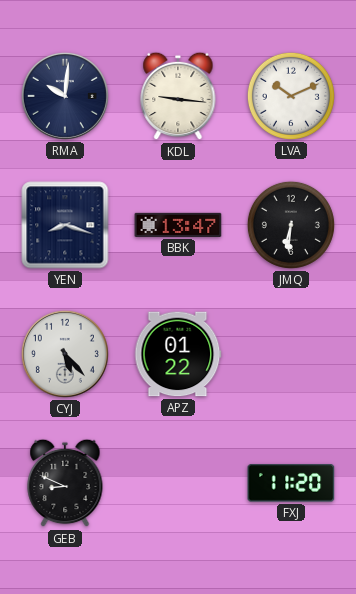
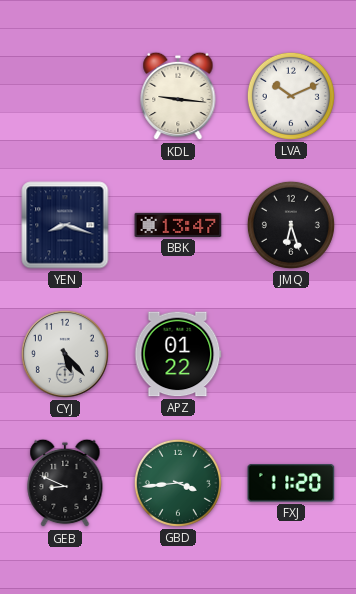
RMA: 10:01 -> none
JMQ: 6:31 -> 6:27
GBD: none -> 3:44
